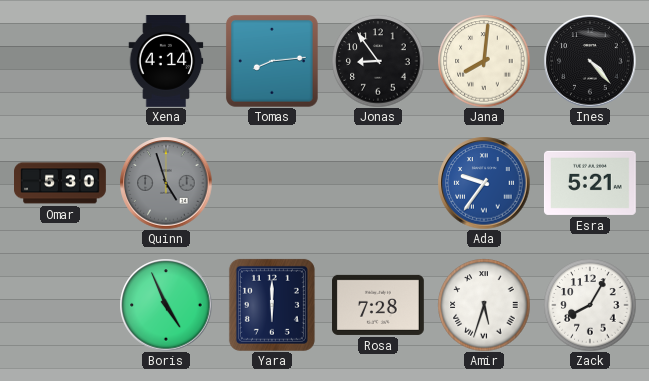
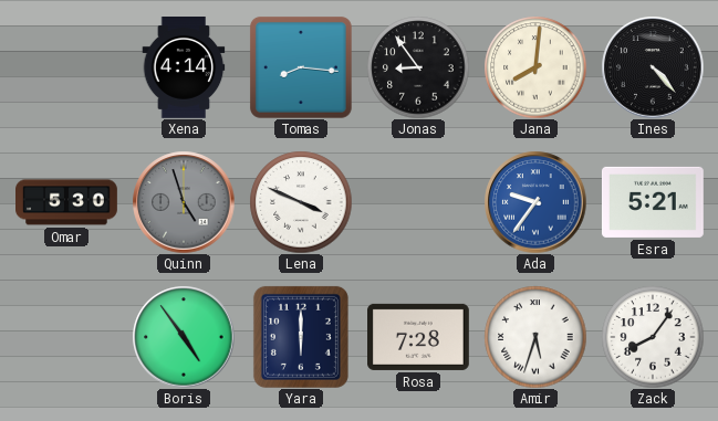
Tomas: 8:14 -> 8:16
Lena: none -> 3:49
Boris: 4:56 -> 4:54
Zack: 8:05 -> 8:06
